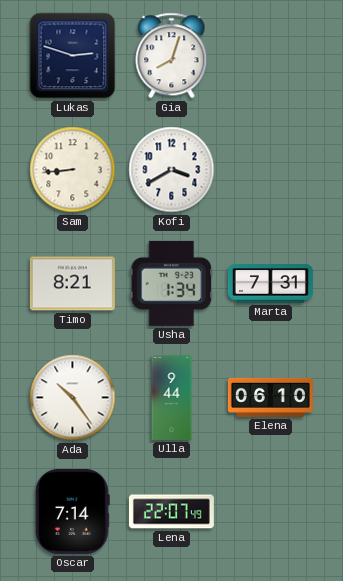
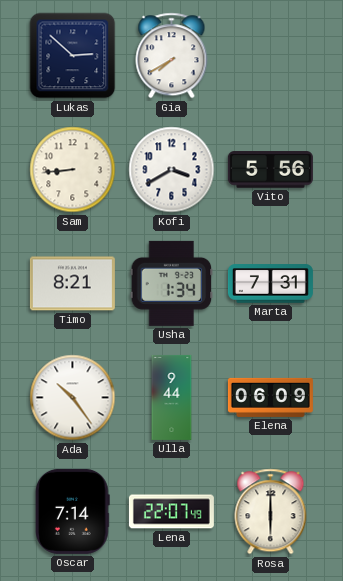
Lukas: 2:48 -> 2:52
Gia: 8:03 -> 7:40
Vito: none -> 5:56
Elena: 06:10 -> 06:09
Rosa: none -> 6:00
